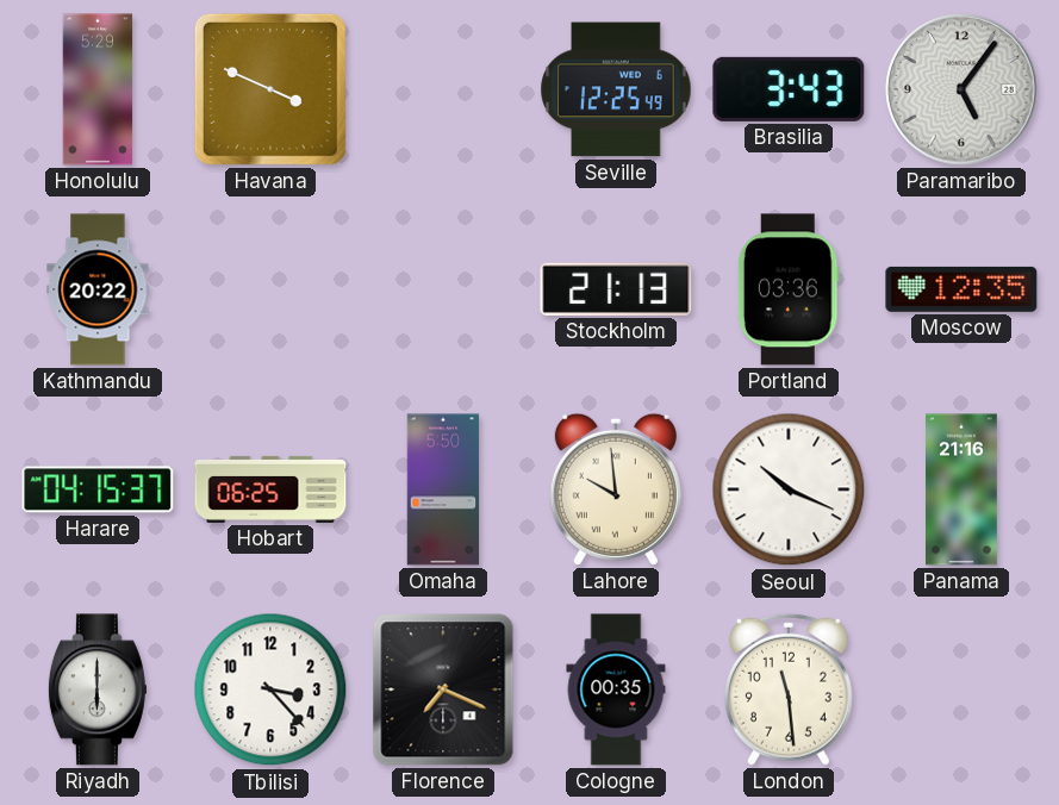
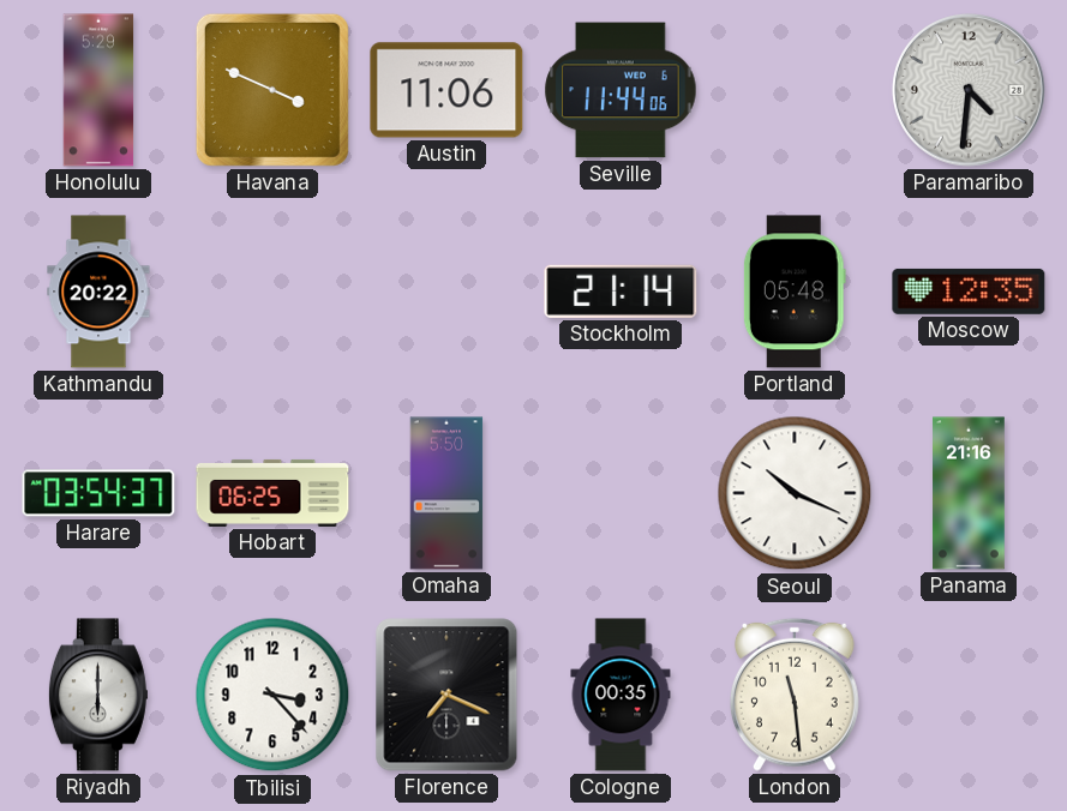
Austin: none -> 11:06
Seville: 12:25 -> 11:44
Brasilia: 3:43 -> none
Paramaribo: 5:06 -> 4:31
Stockholm: 21:13 -> 21:14
Portland: 03:36 -> 05:48
Harare: 04:15 -> 03:54
Lahore: 9:59 -> none
